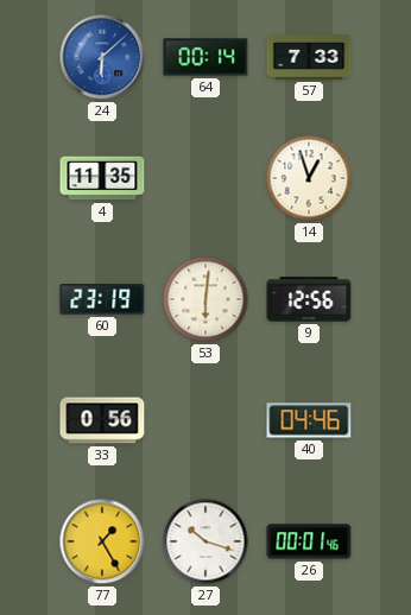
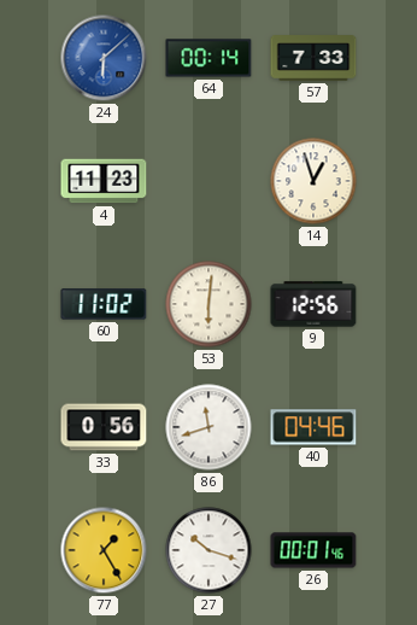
4: 11:35 -> 11:23
60: 23:19 -> 11:02
86: none -> 11:42
